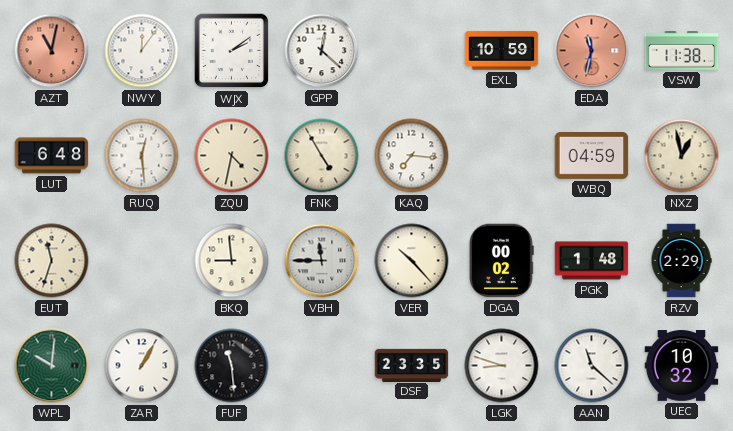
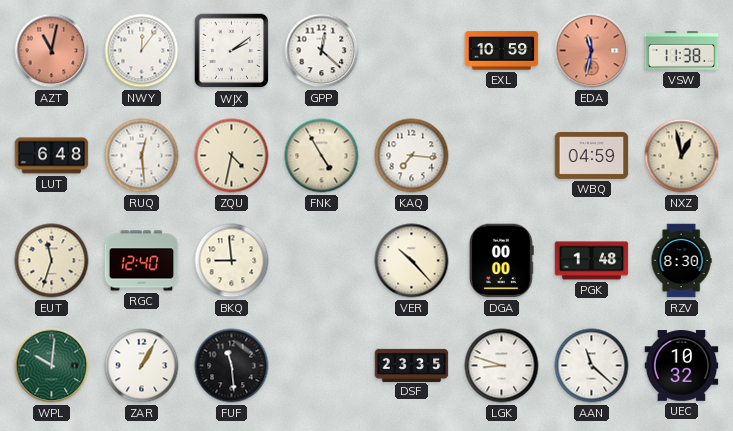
RGC: none -> 12:40
VBH: 11:45 -> none
DGA: 00:02 -> 00:00
RZV: 2:29 -> 8:30
